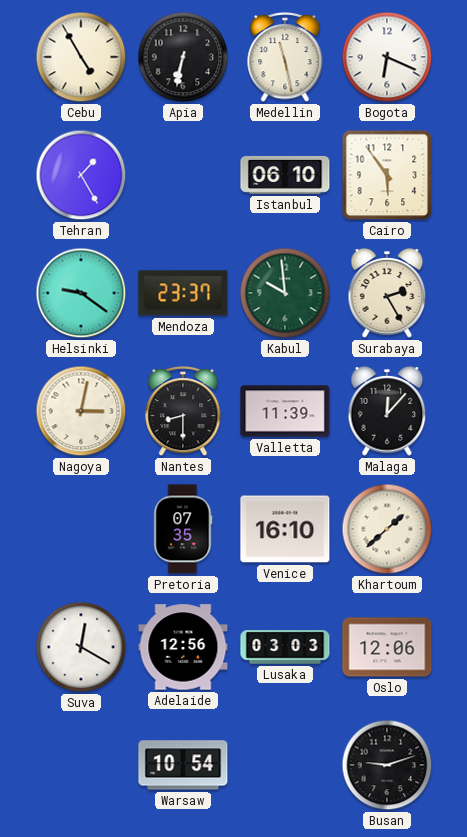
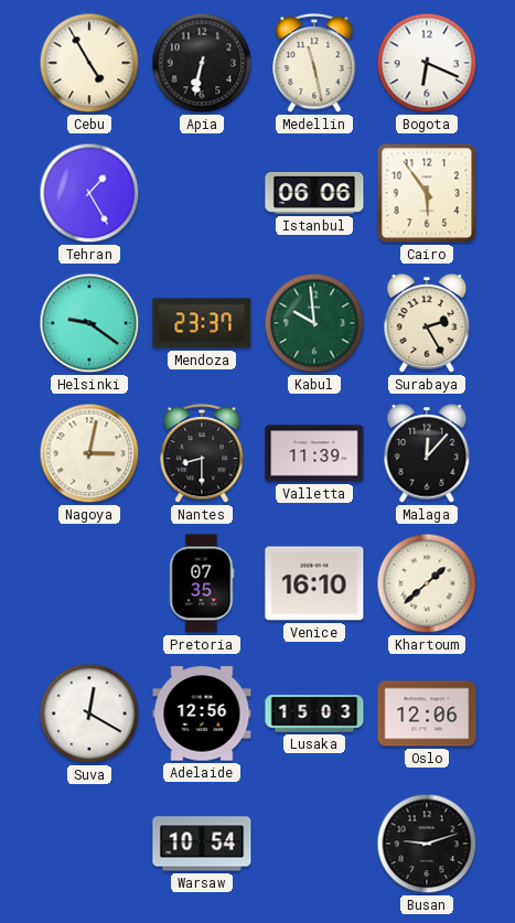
Istanbul: 06:10 -> 06:06
Lusaka: 03:03 -> 15:03
